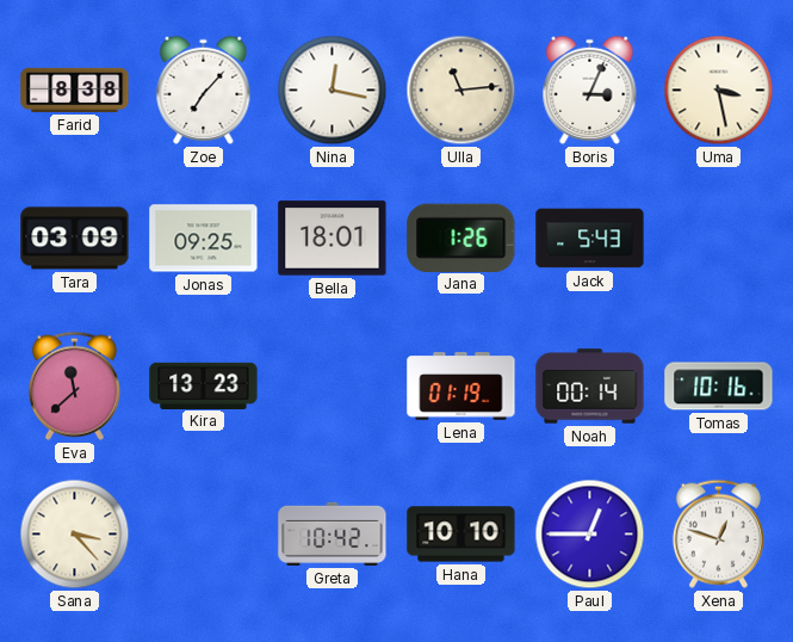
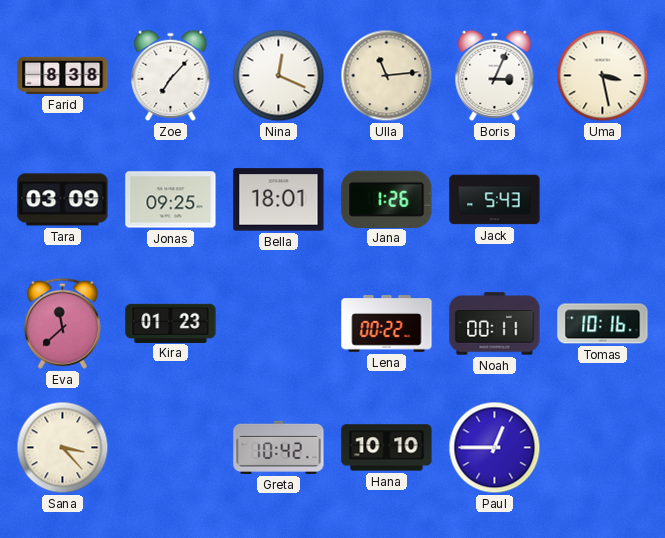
Nina: 12:17 -> 12:19
Kira: 13:23 -> 01:23
Lena: 01:19 -> 00:22
Noah: 00:14 -> 00:11
Xena: 12:48 -> none
